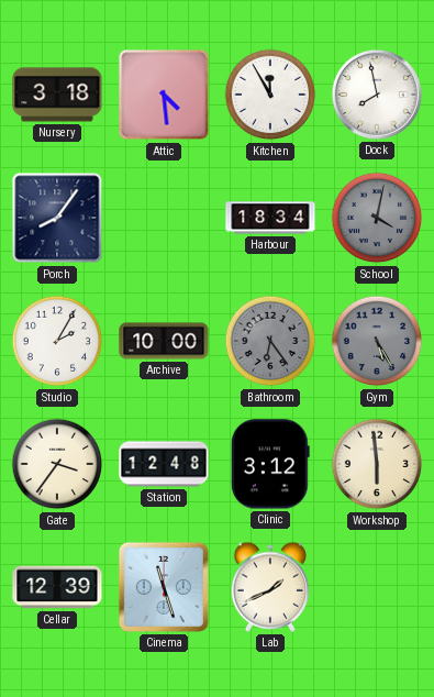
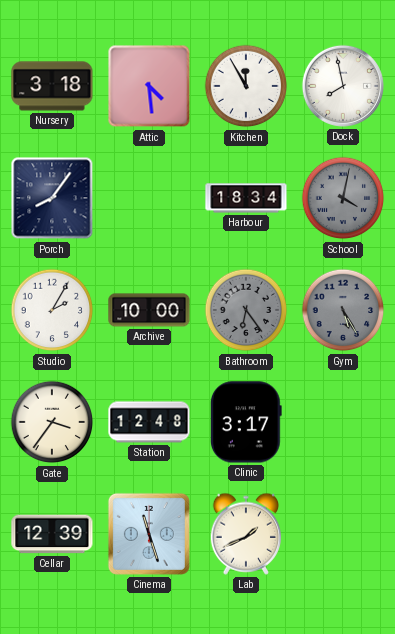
Clinic: 3:12 -> 3:17
Workshop: 5:59 -> none
